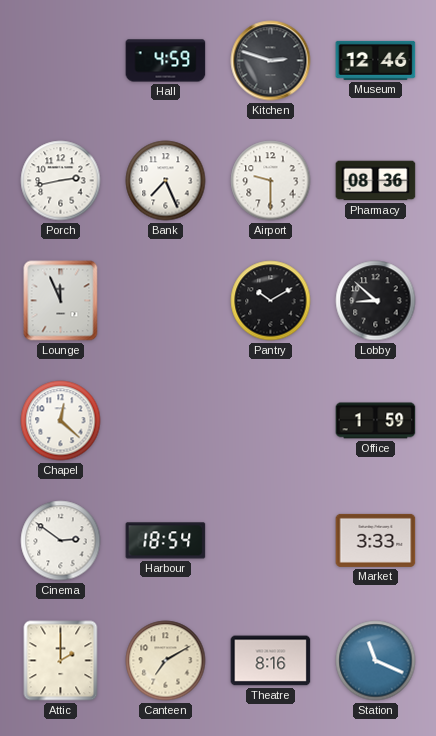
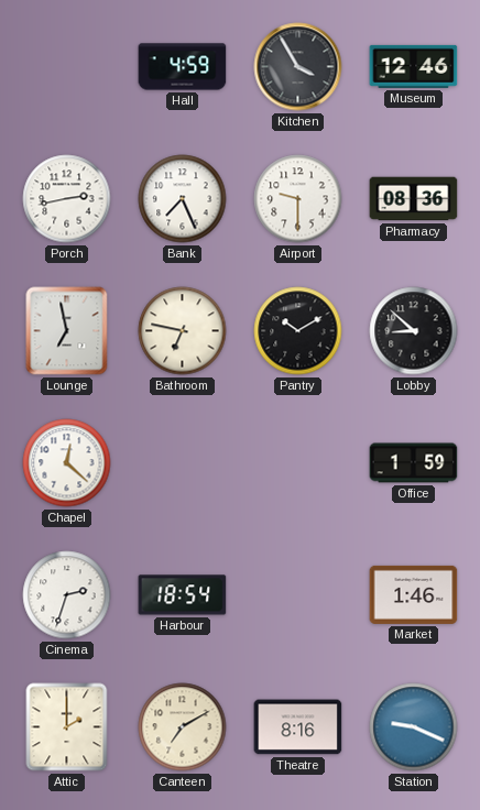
Kitchen: 2:48 -> 3:55
Lounge: 11:56 -> 6:58
Bathroom: none -> 6:47
Cinema: 2:51 -> 2:33
Market: 3:33 -> 1:46
Station: 11:19 -> 9:19
